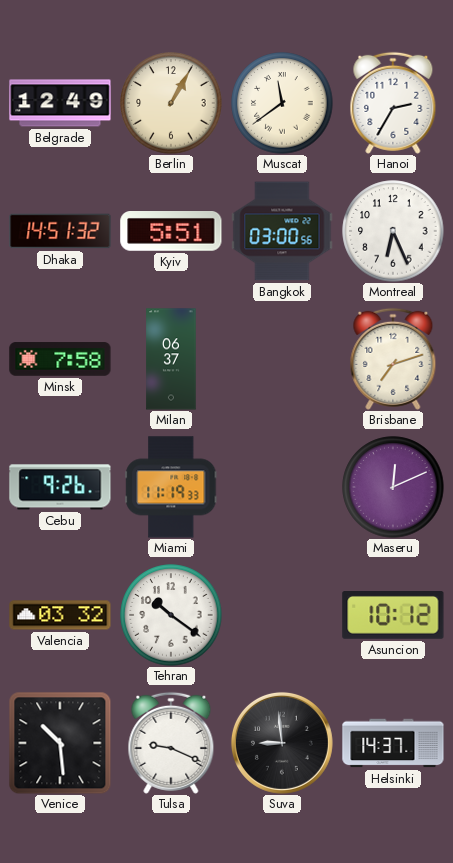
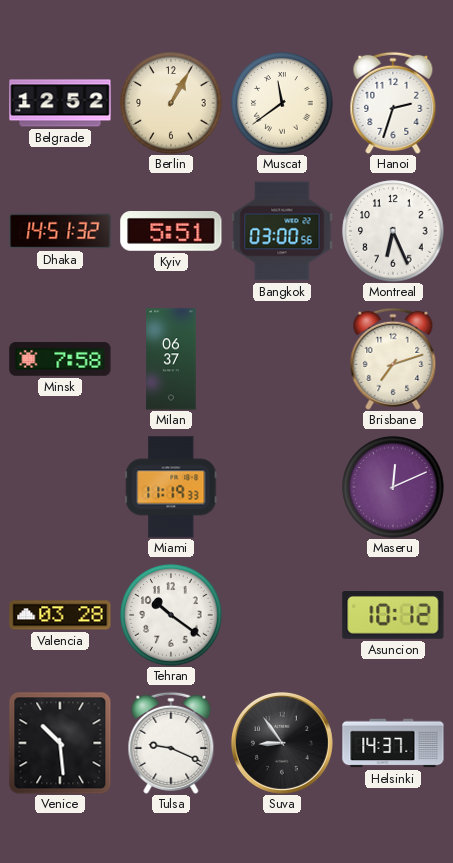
Belgrade: 12:49 -> 12:52
Hanoi: 2:35 -> 2:33
Cebu: 9:26 -> none
Valencia: 03:32 -> 03:28
Suva: 8:59 -> 8:54
